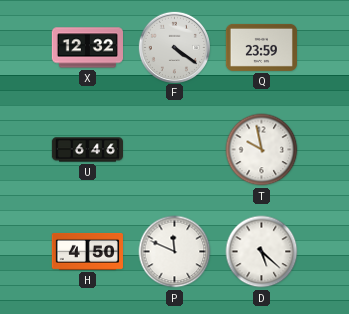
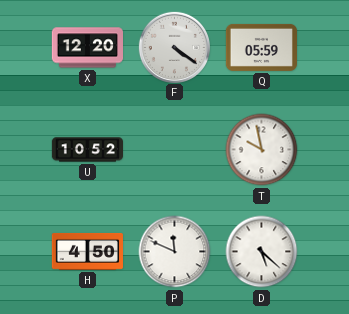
X: 12:32 -> 12:20
Q: 23:59 -> 05:59
U: 6:46 -> 10:52
